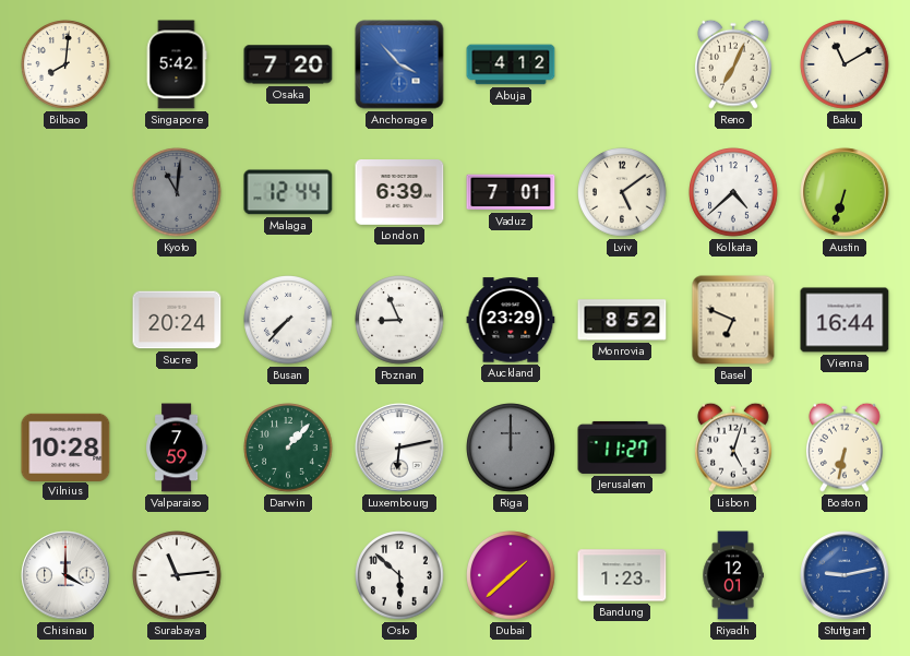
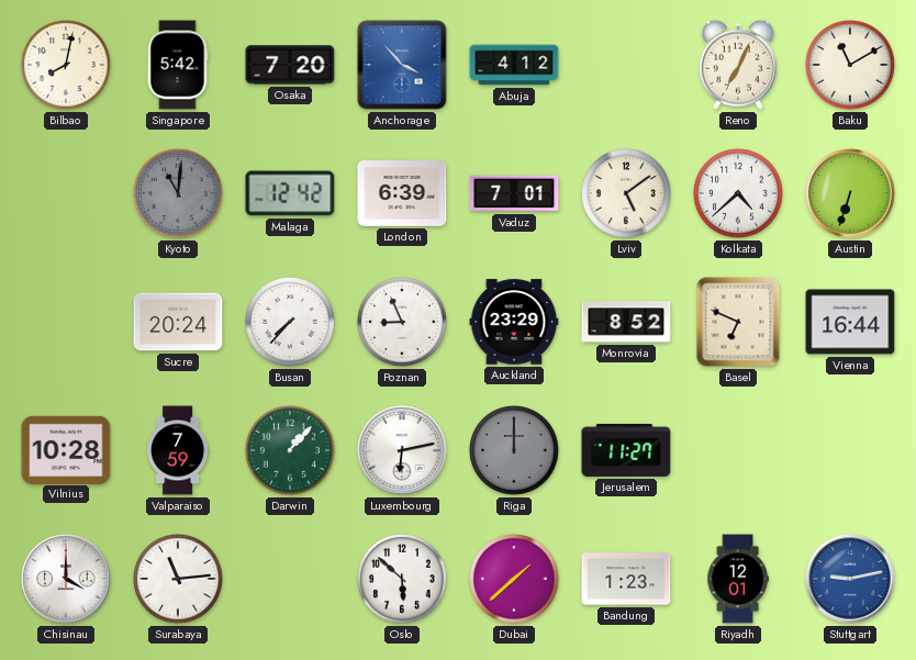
Bilbao: 8:01 -> 8:02
Malaga: 12:44 -> 12:42
Lisbon: 5:03 -> none
Boston: 6:32 -> none
